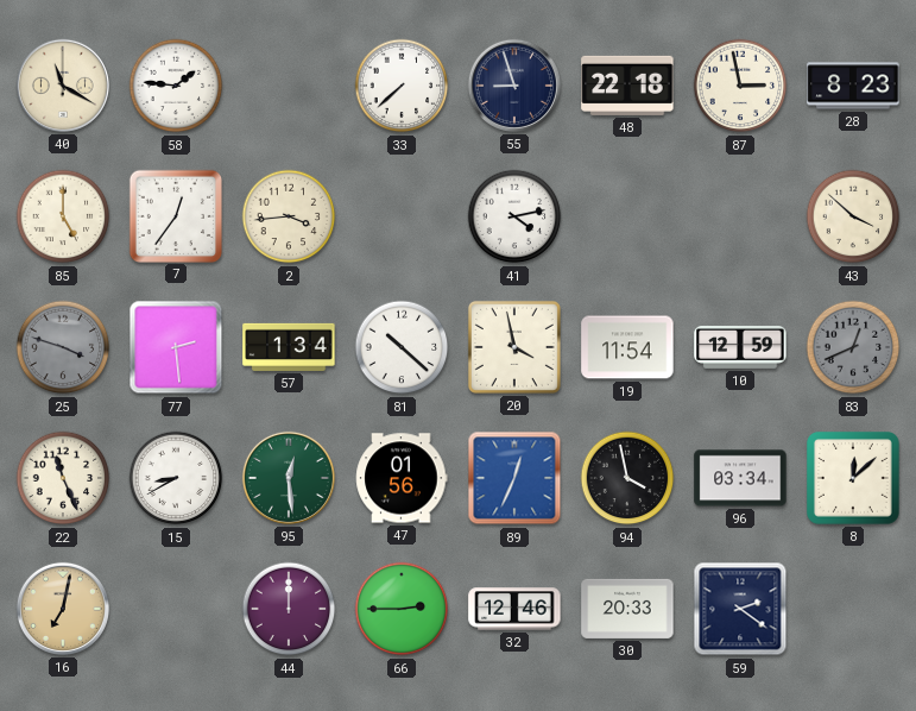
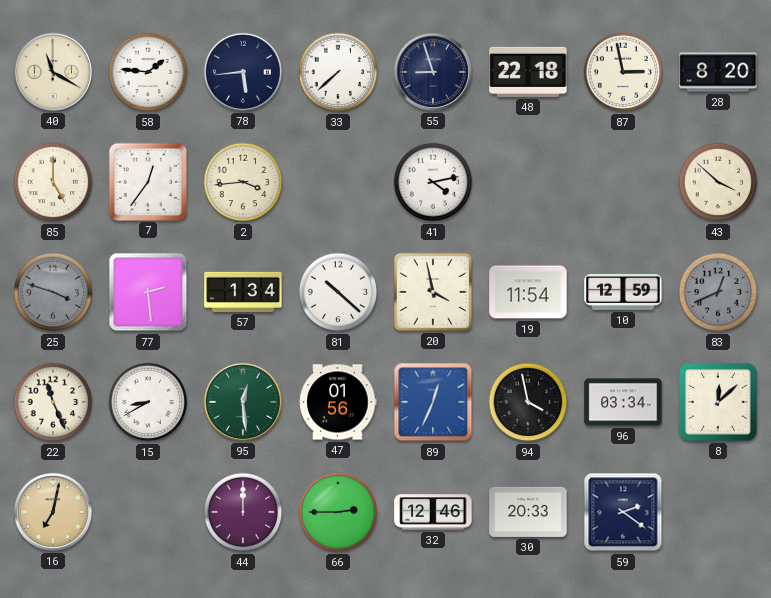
78: none -> 5:44
28: 8:23 -> 8:20
